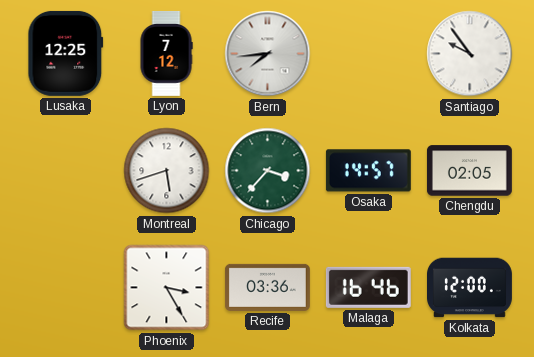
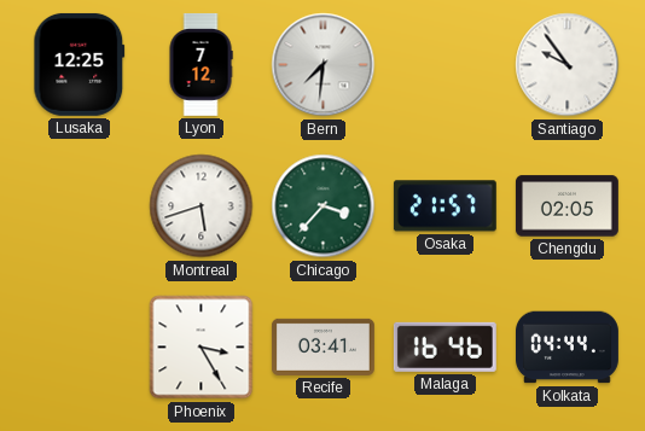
Bern: 7:44 -> 7:31
Osaka: 14:57 -> 21:57
Recife: 03:36 -> 03:41
Kolkata: 12:00 -> 04:44
